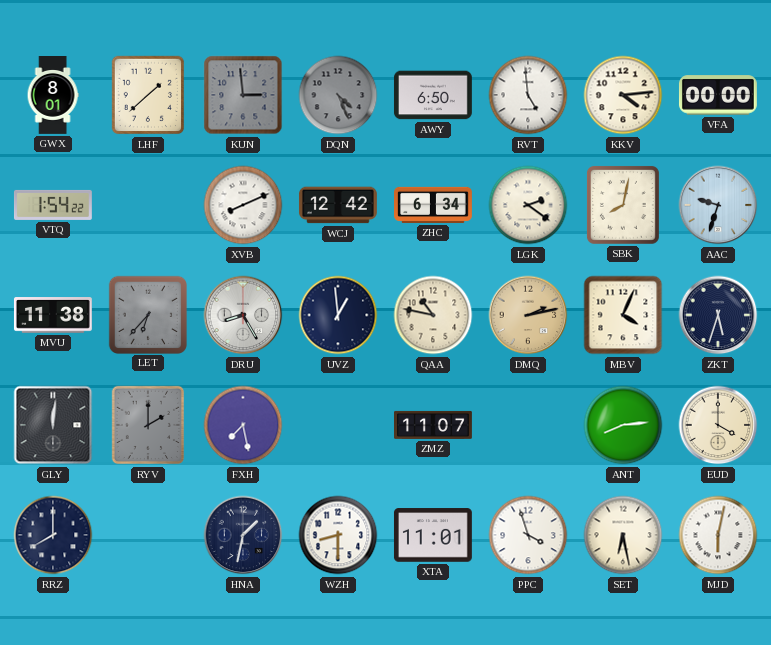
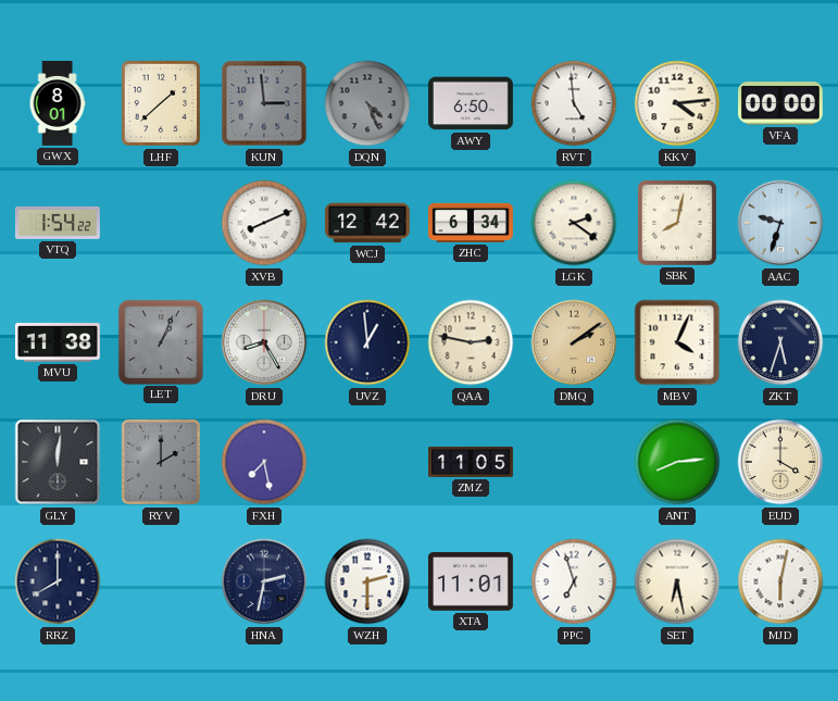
LET: 6:37 -> 1:04
QAA: 10:47 -> 2:47
DMQ: 2:13 -> 2:09
ZMZ: 11:07 -> 11:05
HNA: 1:32 -> 2:32
WZH: 8:30 -> 2:30
PPC: 3:57 -> 6:57
